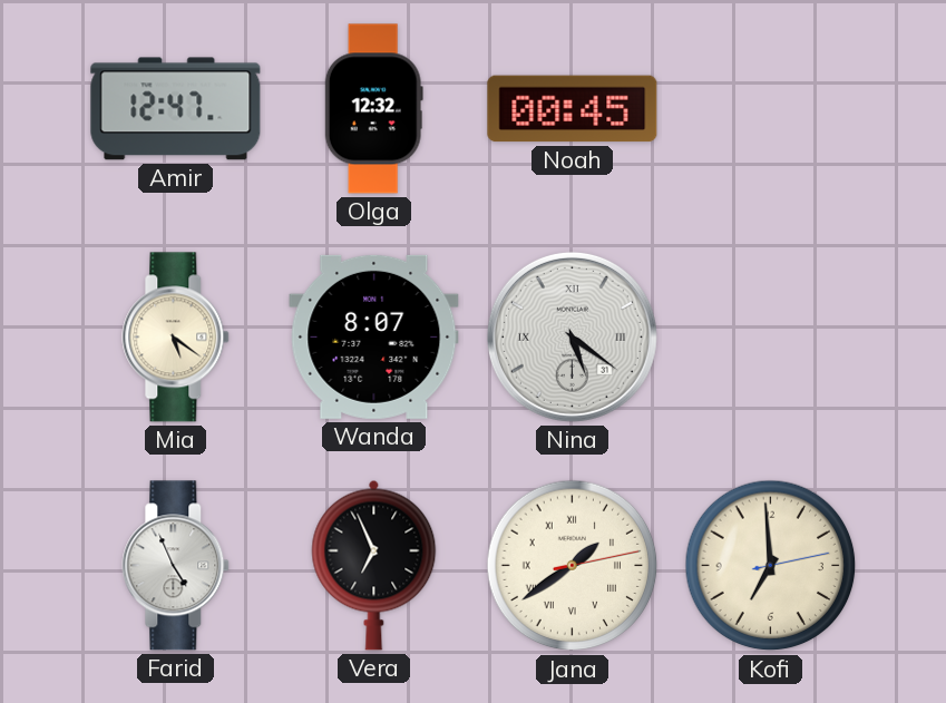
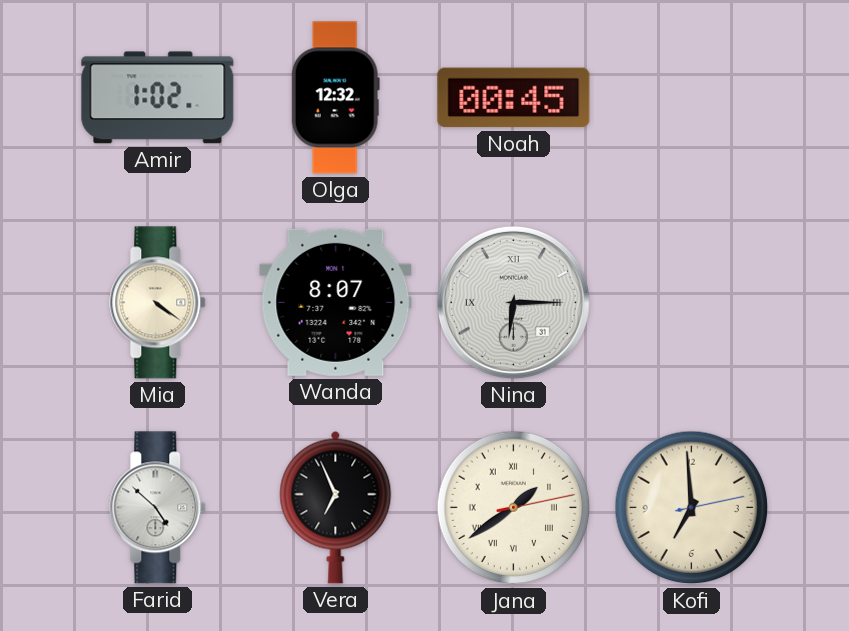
Amir: 12:47 -> 1:02
Mia: 5:21 -> 4:21
Nina: 5:21 -> 6:15
Farid: 4:56 -> 4:52
